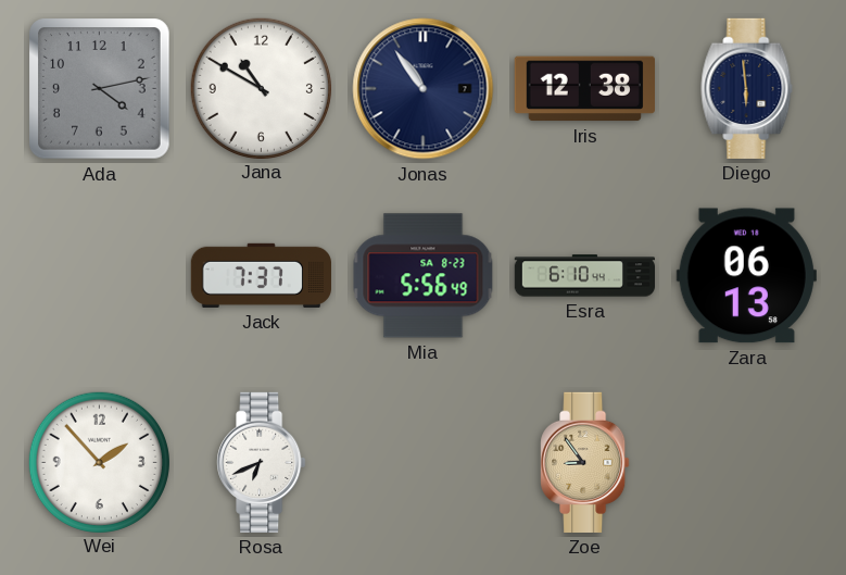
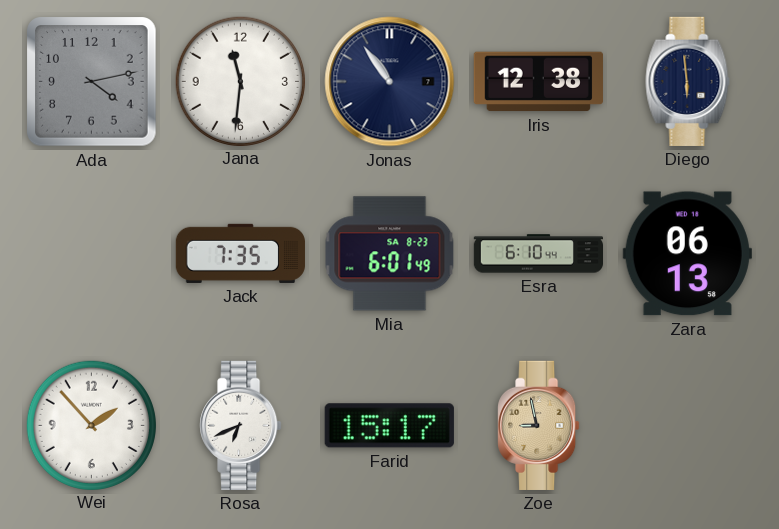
Jana: 10:50 -> 11:31
Jack: 7:37 -> 7:35
Mia: 5:56 -> 6:01
Farid: none -> 15:17
Zoe: 8:54 -> 8:58
